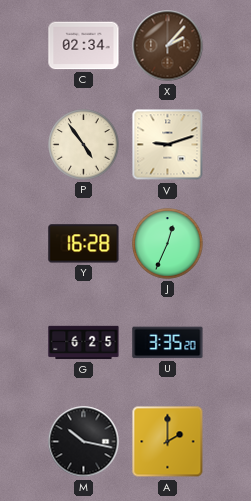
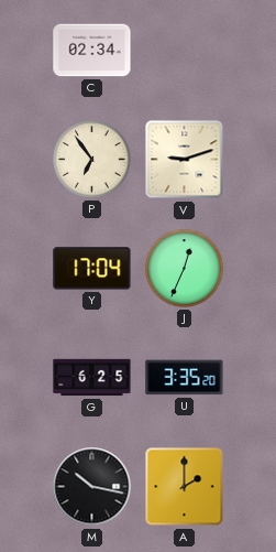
X: 2:07 -> none
P: 4:54 -> 6:54
Y: 16:28 -> 17:04
